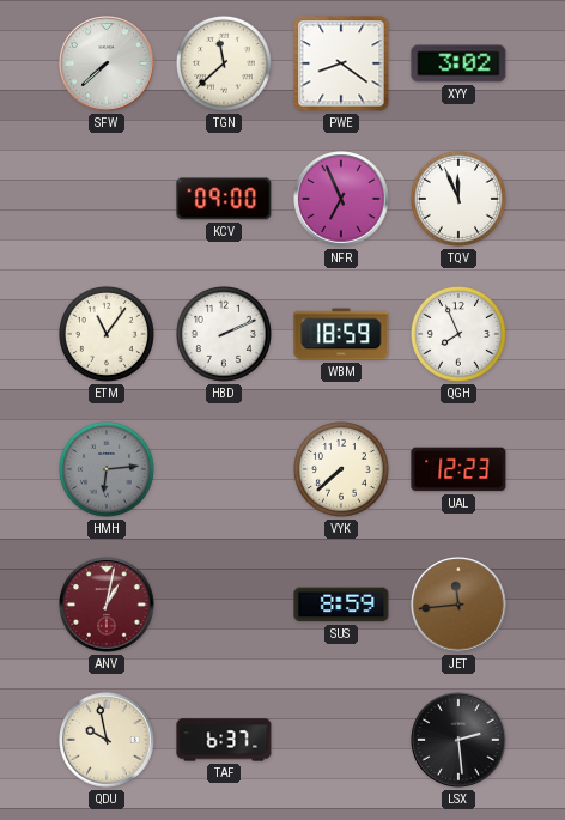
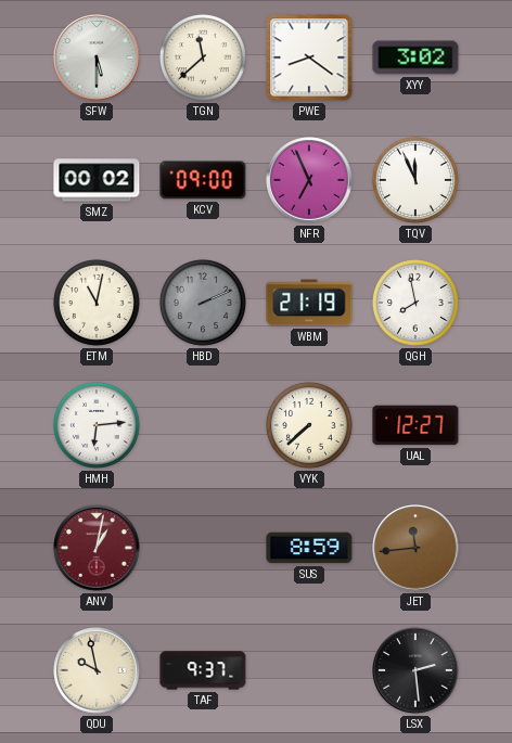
SFW: 7:38 -> 5:30
SMZ: none -> 00:02
ETM: 11:06 -> 11:02
HBD dial: white -> grey
WBM: 18:59 -> 21:19
QGH: 7:56 -> 7:58
HMH dial: grey -> white
UAL: 12:23 -> 12:27
TAF: 6:37 -> 9:37
